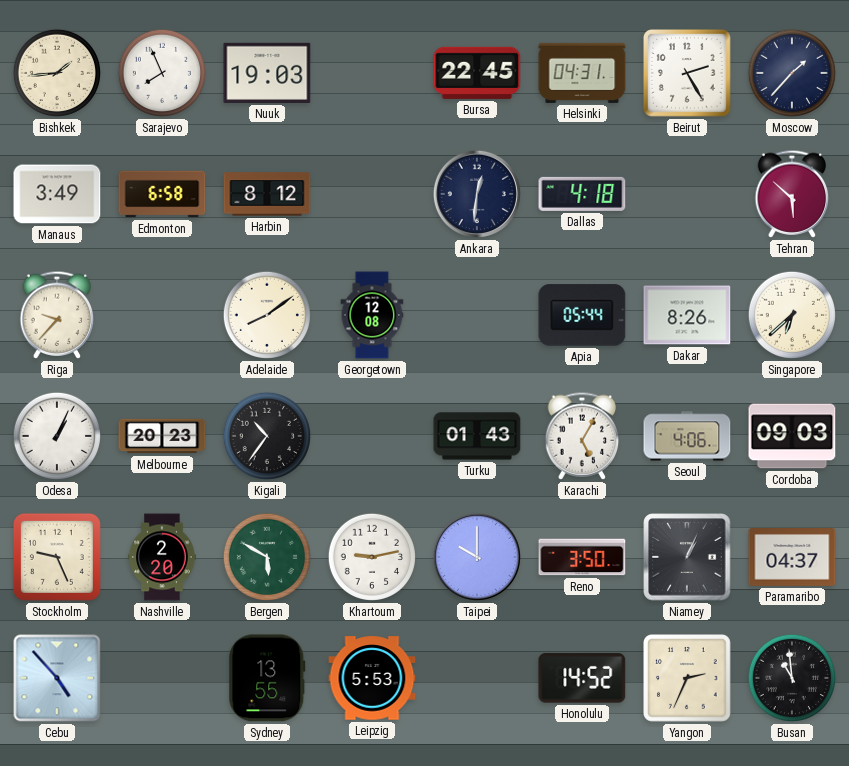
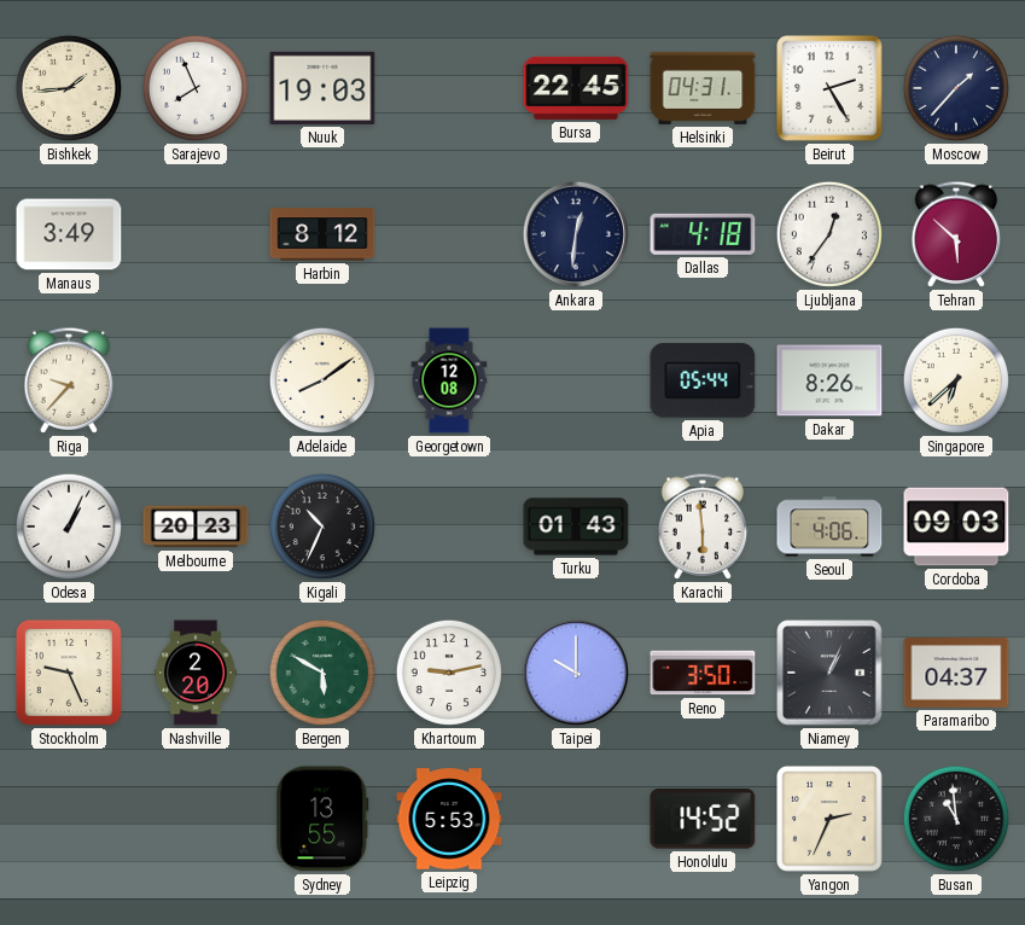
Edmonton: 6:58 -> none
Ljubljana: none -> 12:36
Kigali: 10:36 -> 10:34
Karachi: 5:05 -> 5:59
Cebu: 4:53 -> none
